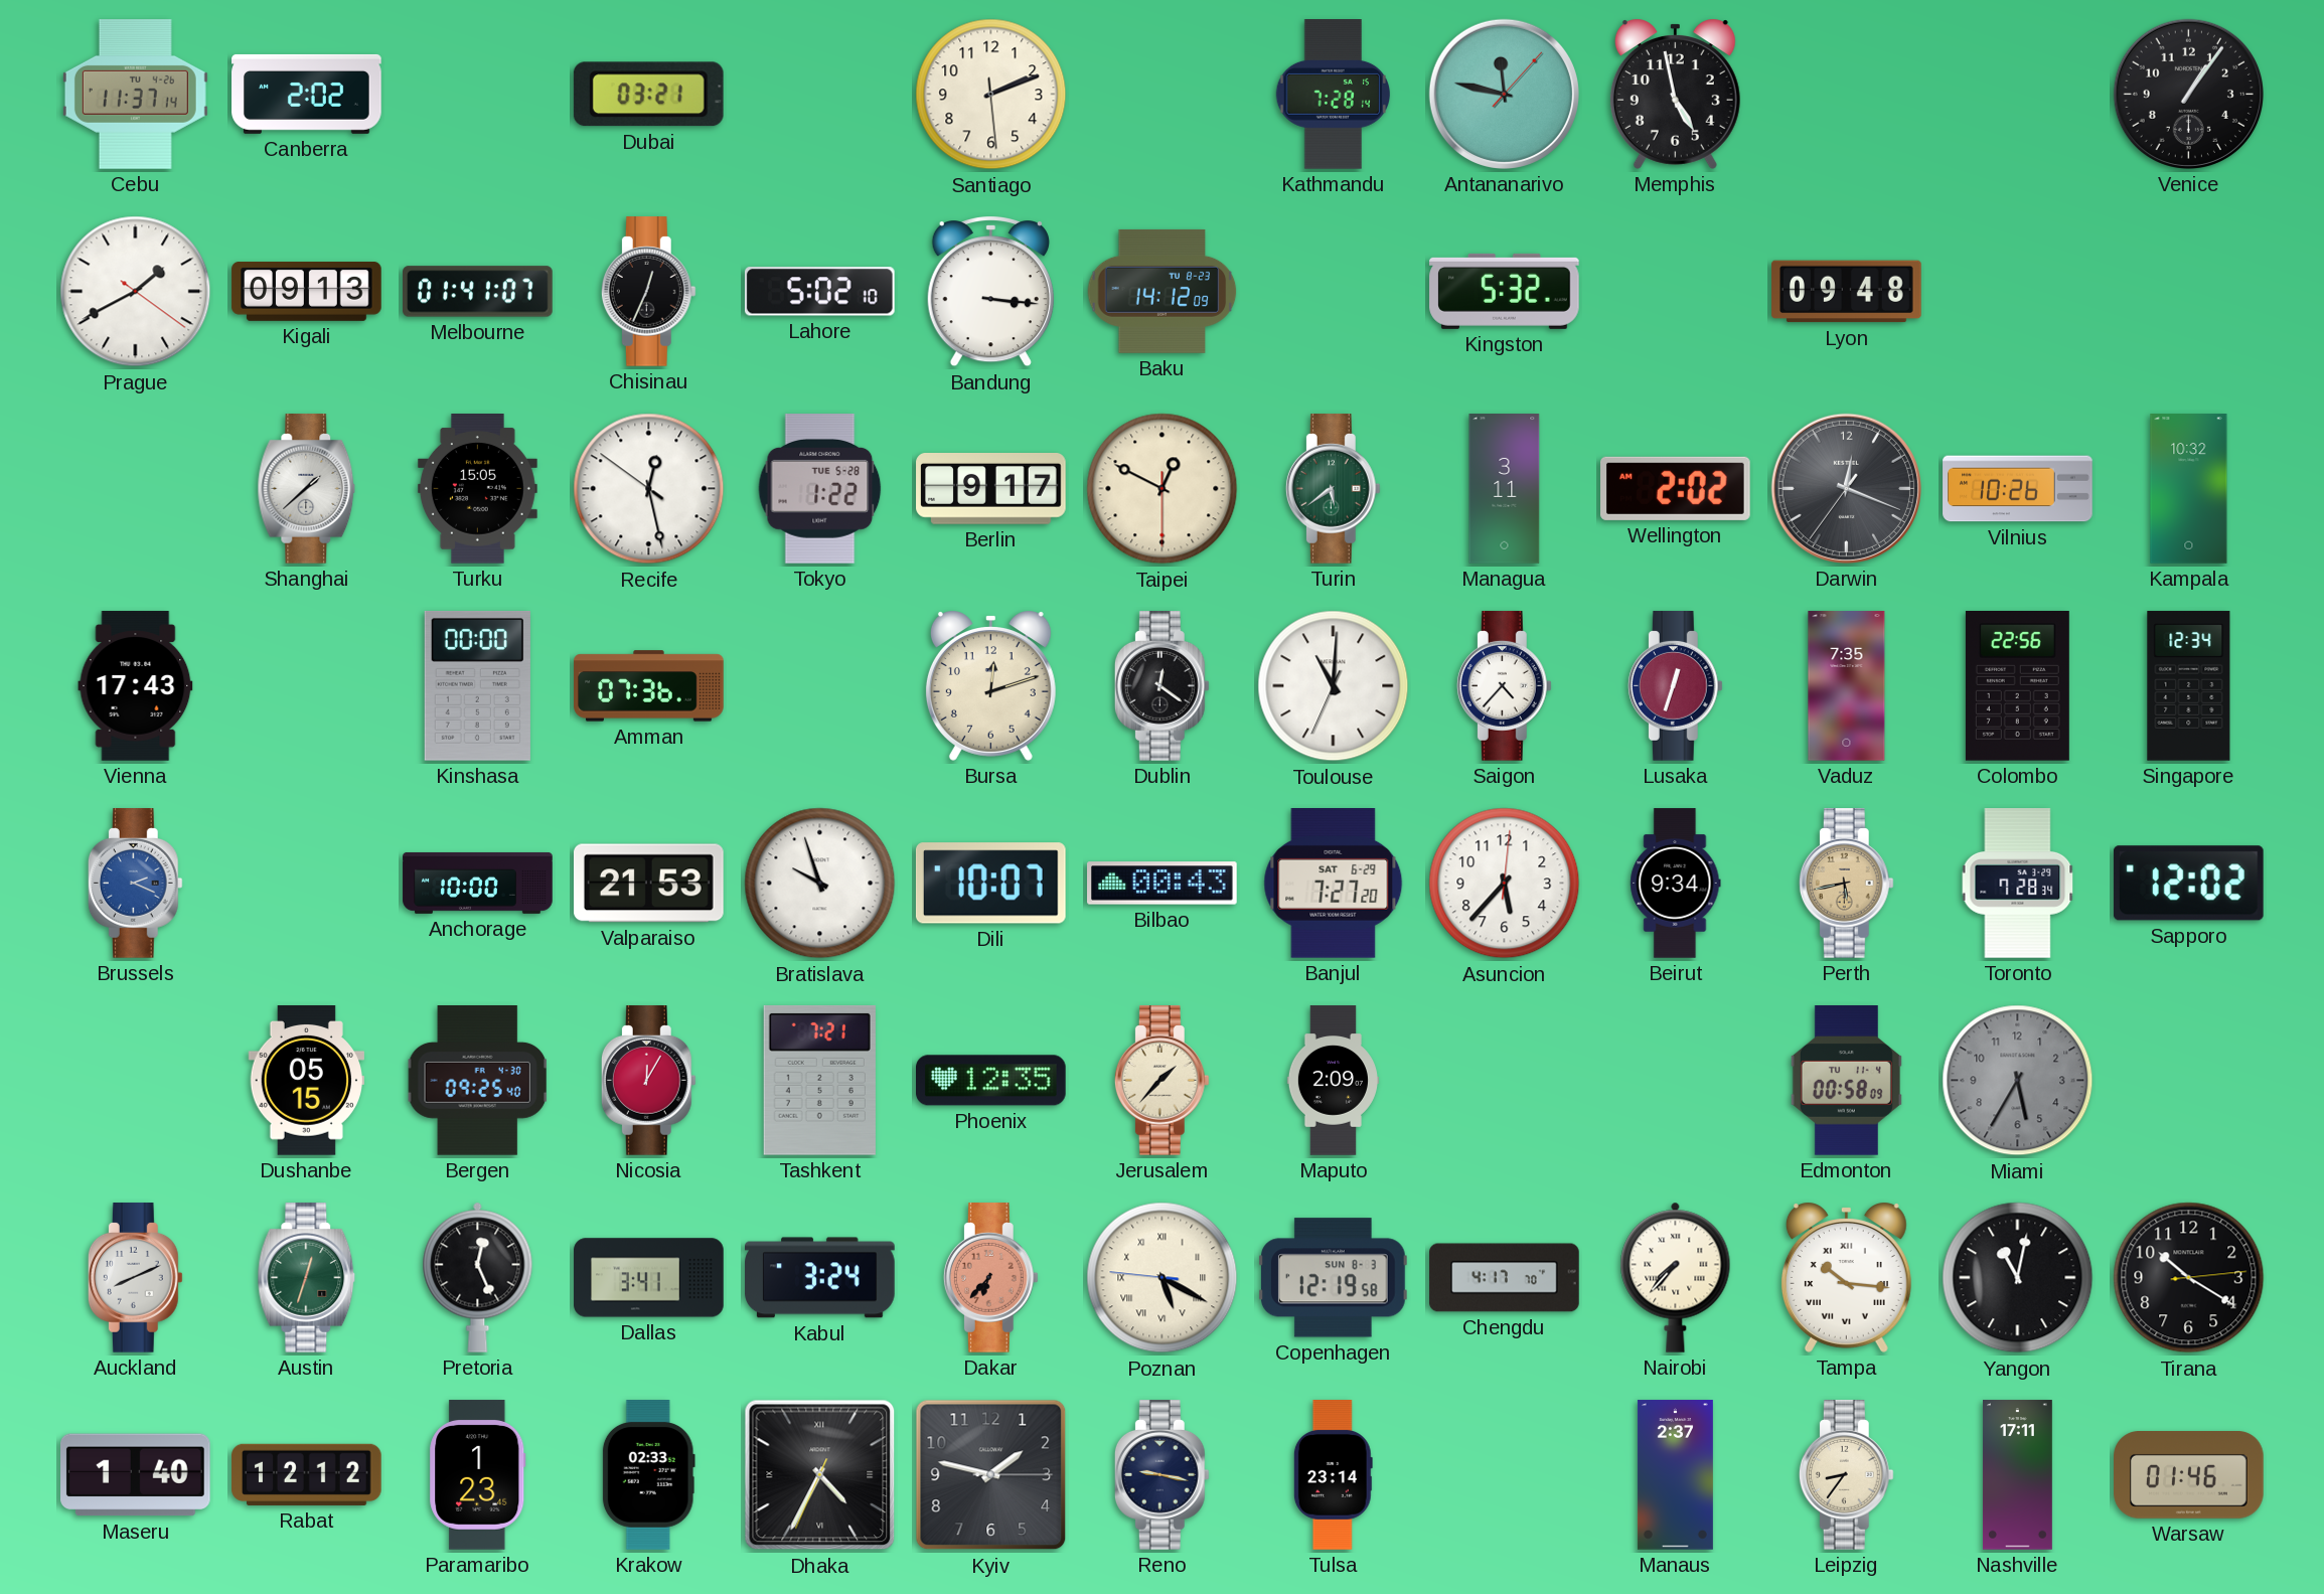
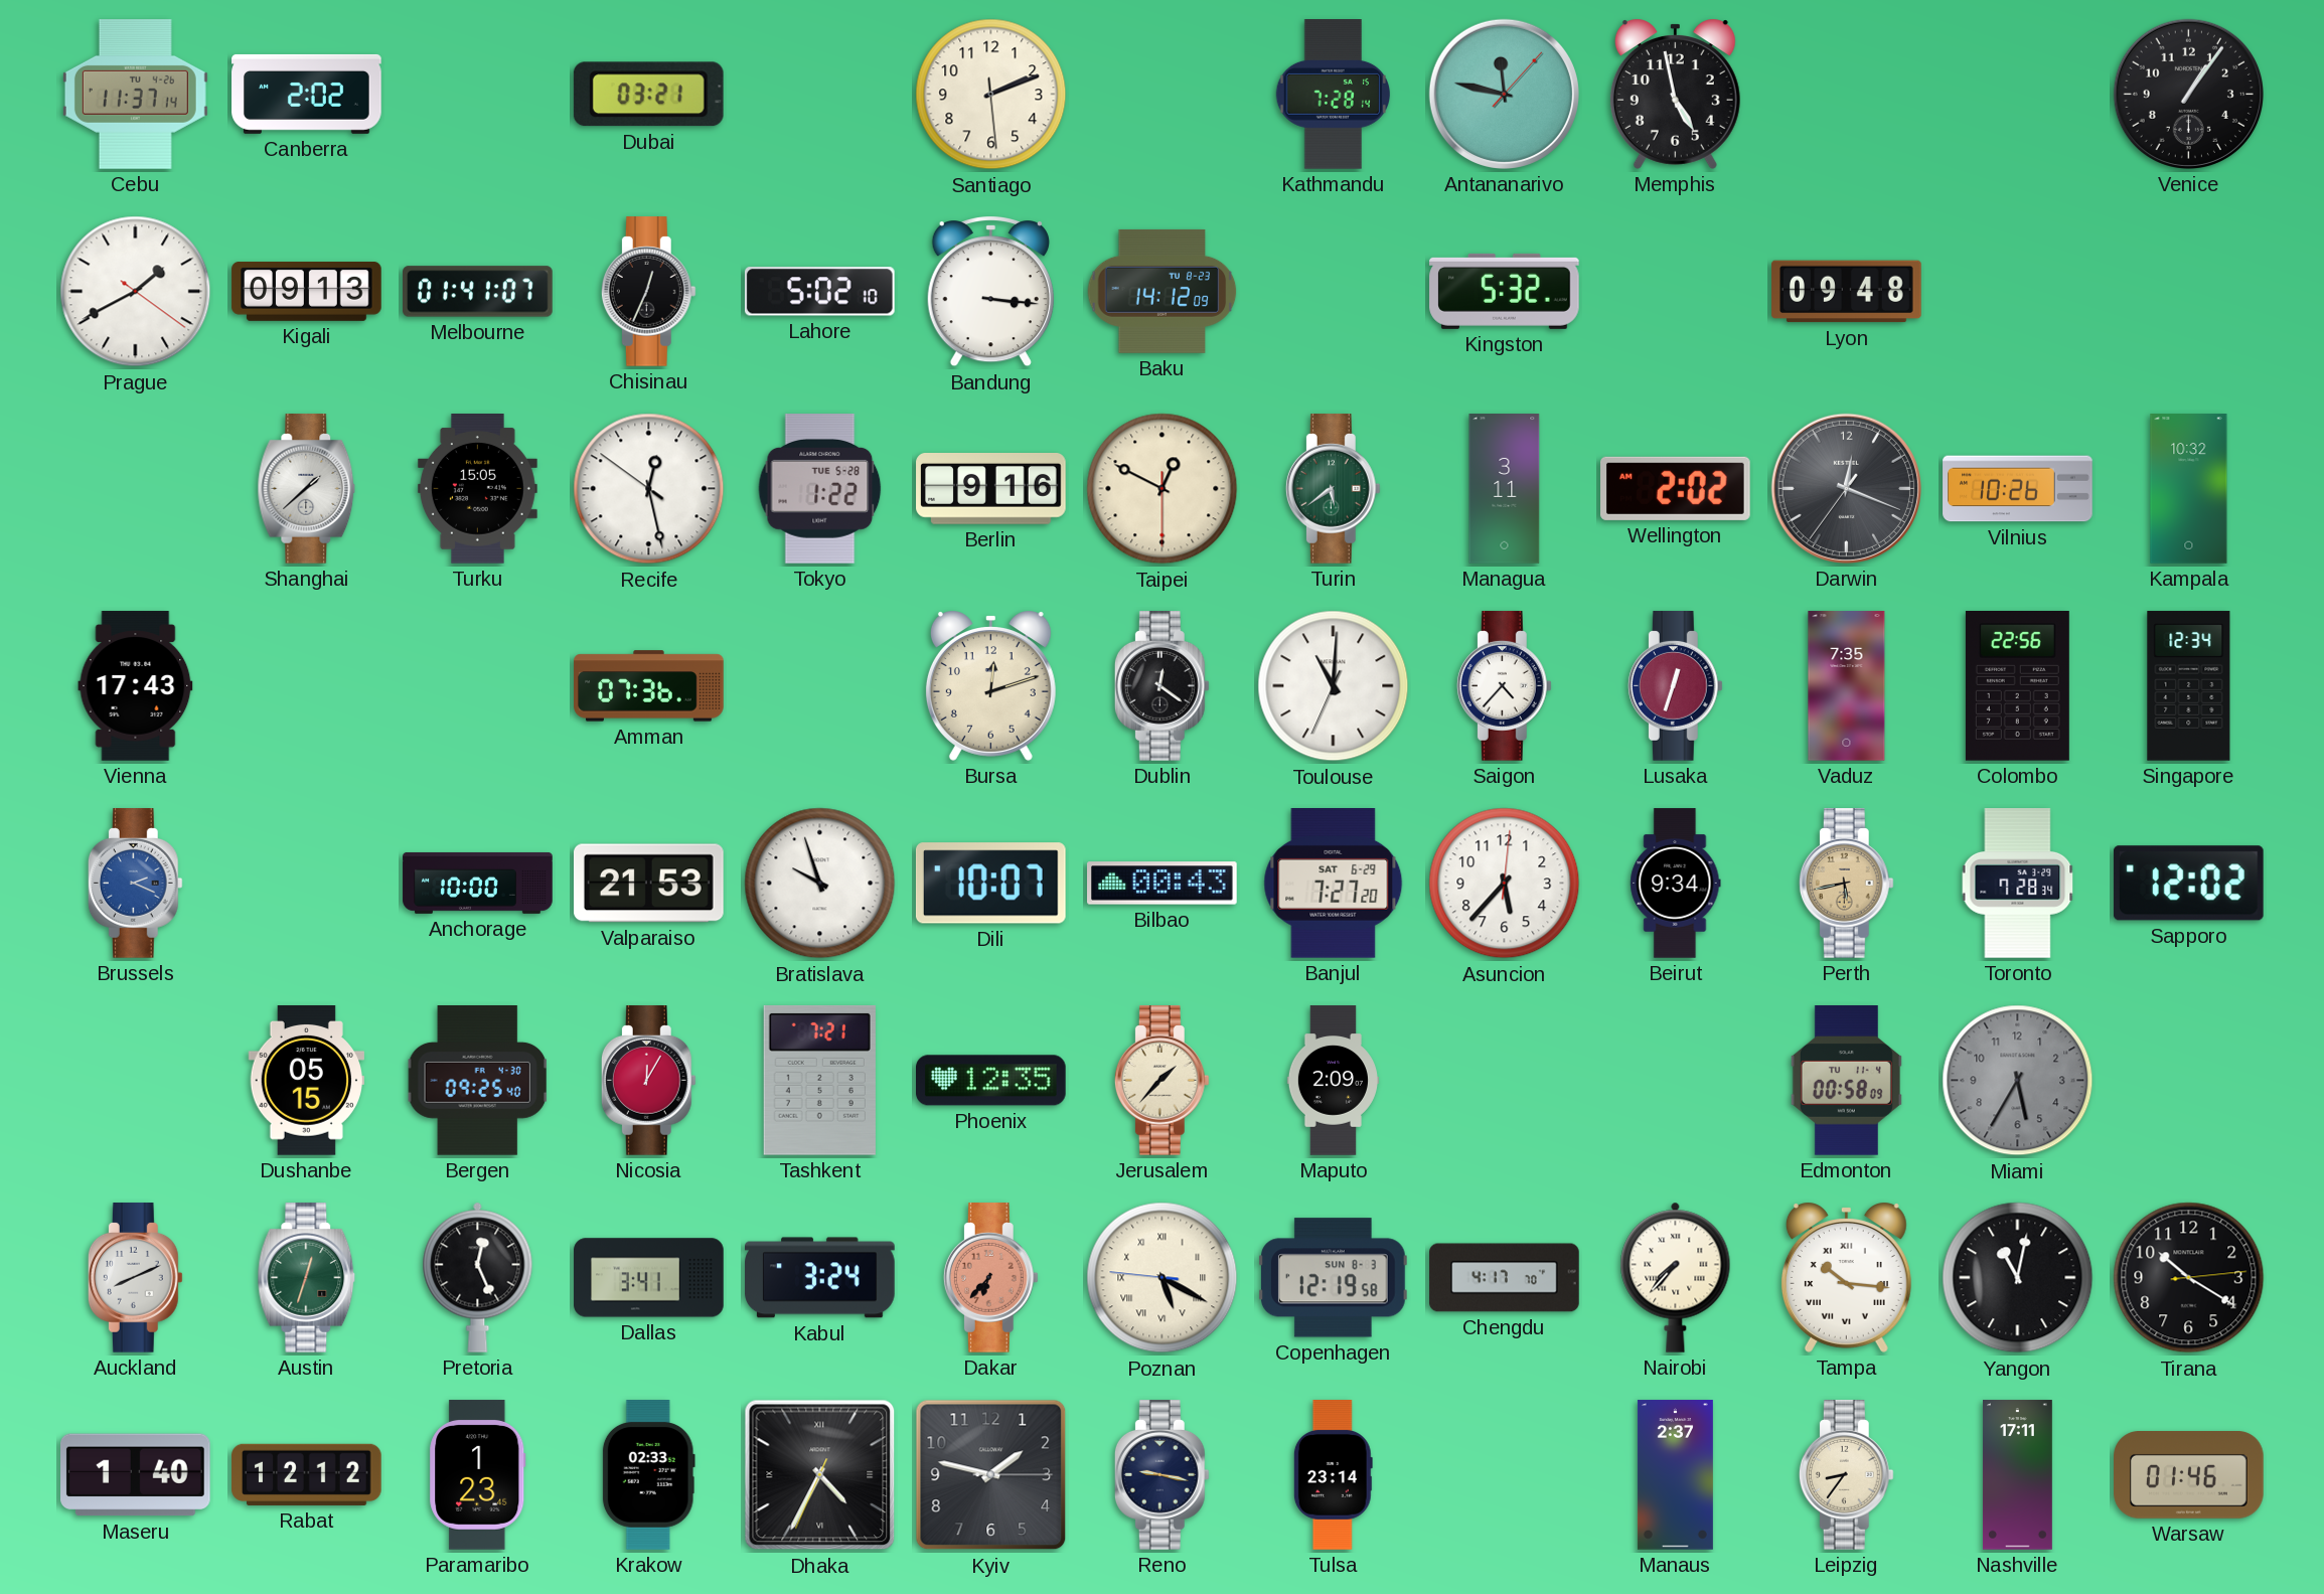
Berlin: 9:17 -> 9:16
Kinshasa: 00:00 -> none
